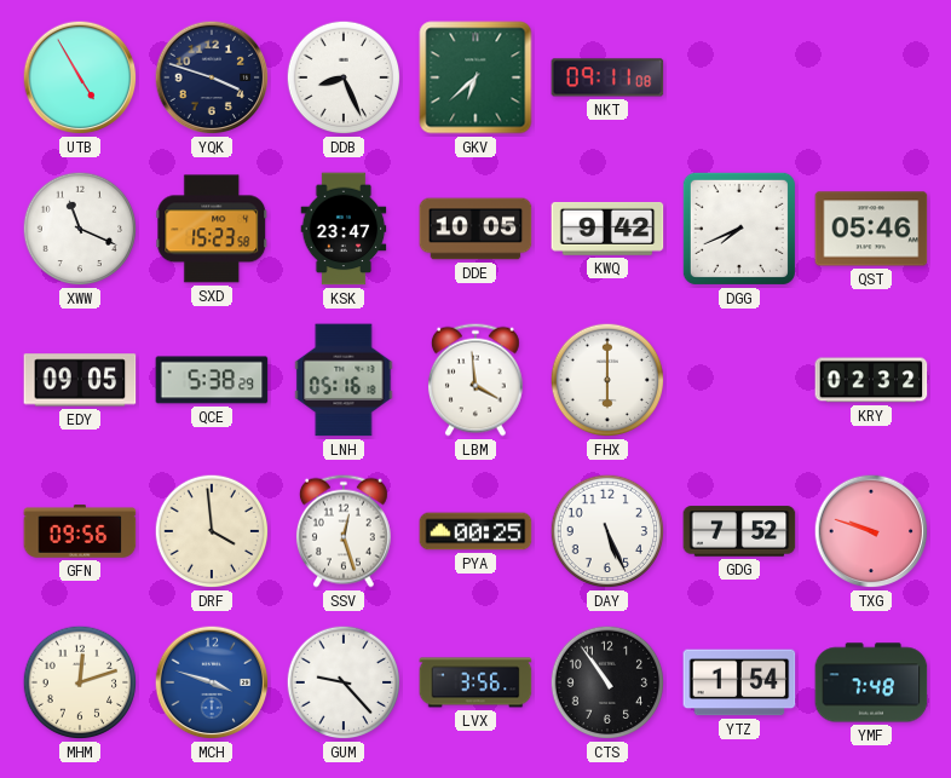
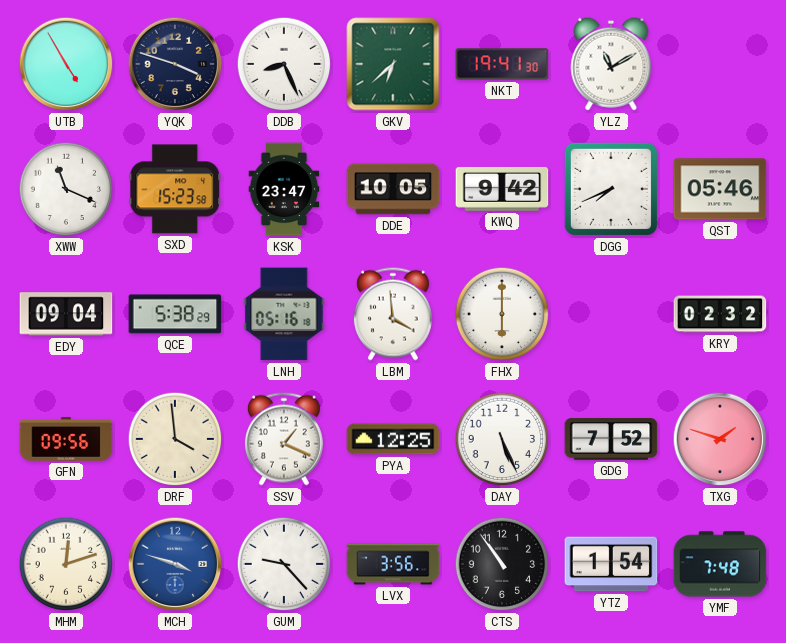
NKT: 09:11 -> 19:41
YLZ: none -> 11:10
EDY: 09:05 -> 09:04
SSV: 12:27 -> 1:19
PYA: 00:25 -> 12:25
TXG: 9:48 -> 1:48
